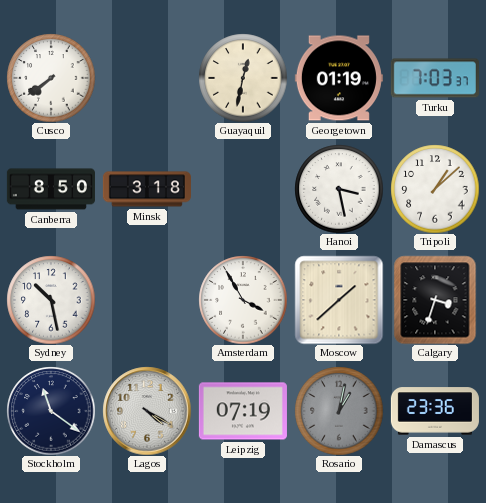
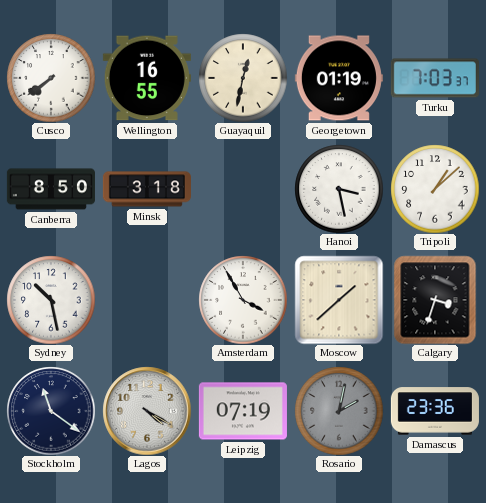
Wellington: none -> 16:55
Rosario: 1:02 -> 2:02
